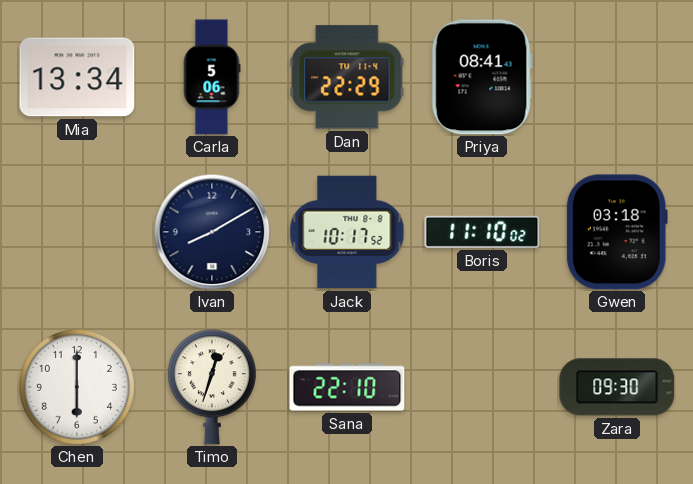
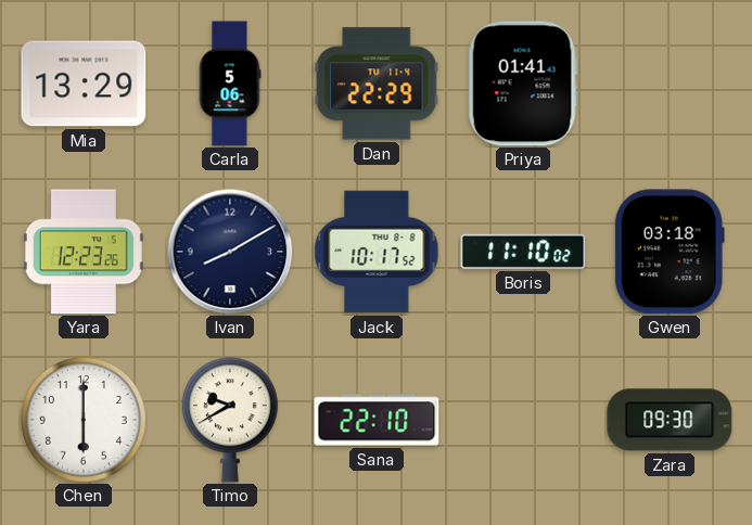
Mia: 13:34 -> 13:29
Priya: 08:41 -> 01:41
Yara: none -> 12:23
Timo: 12:33 -> 9:40
